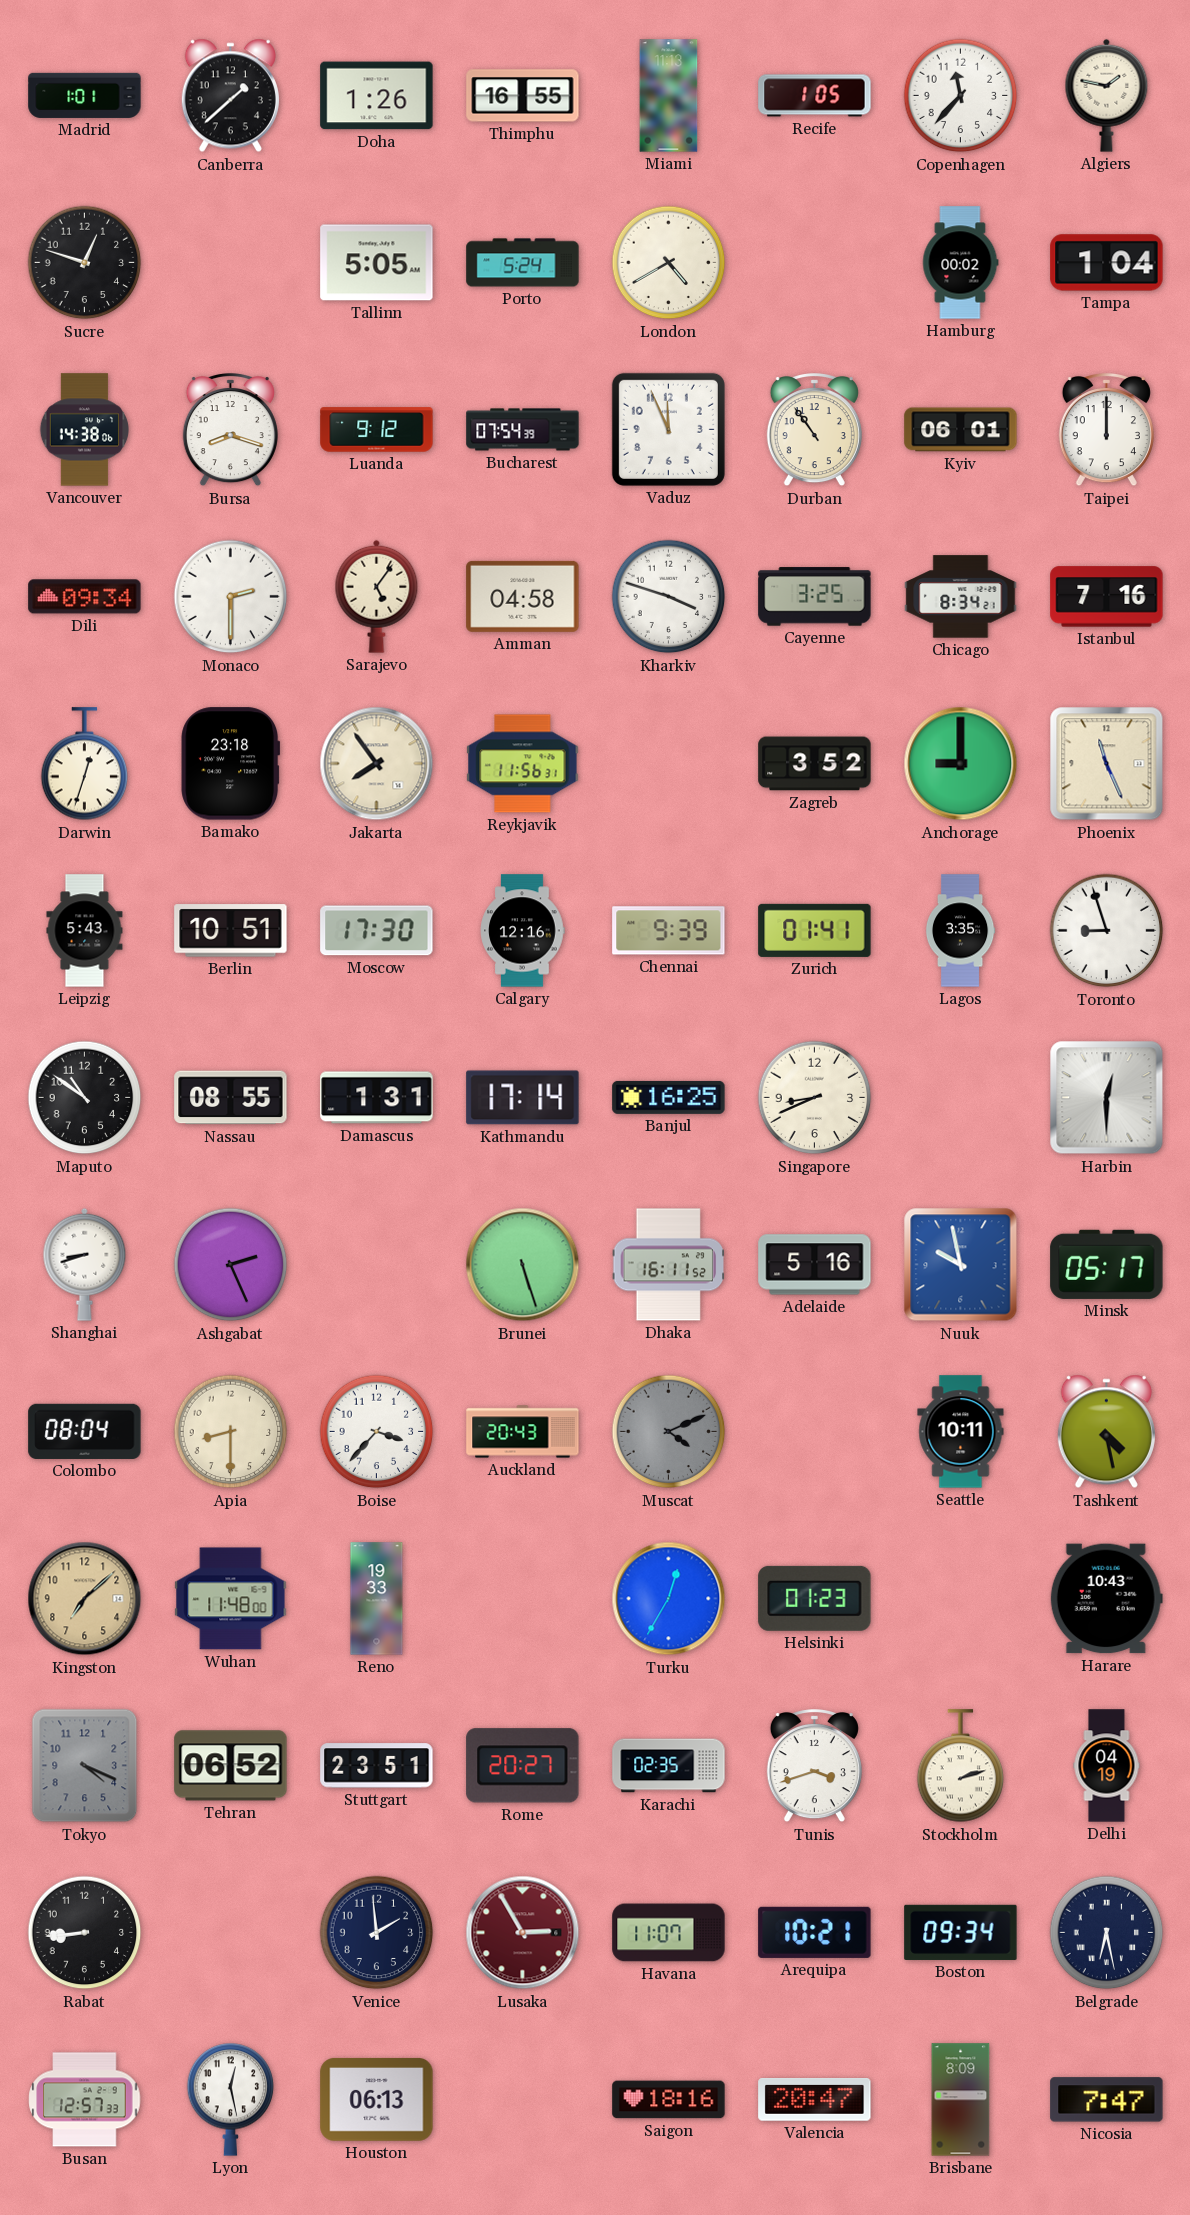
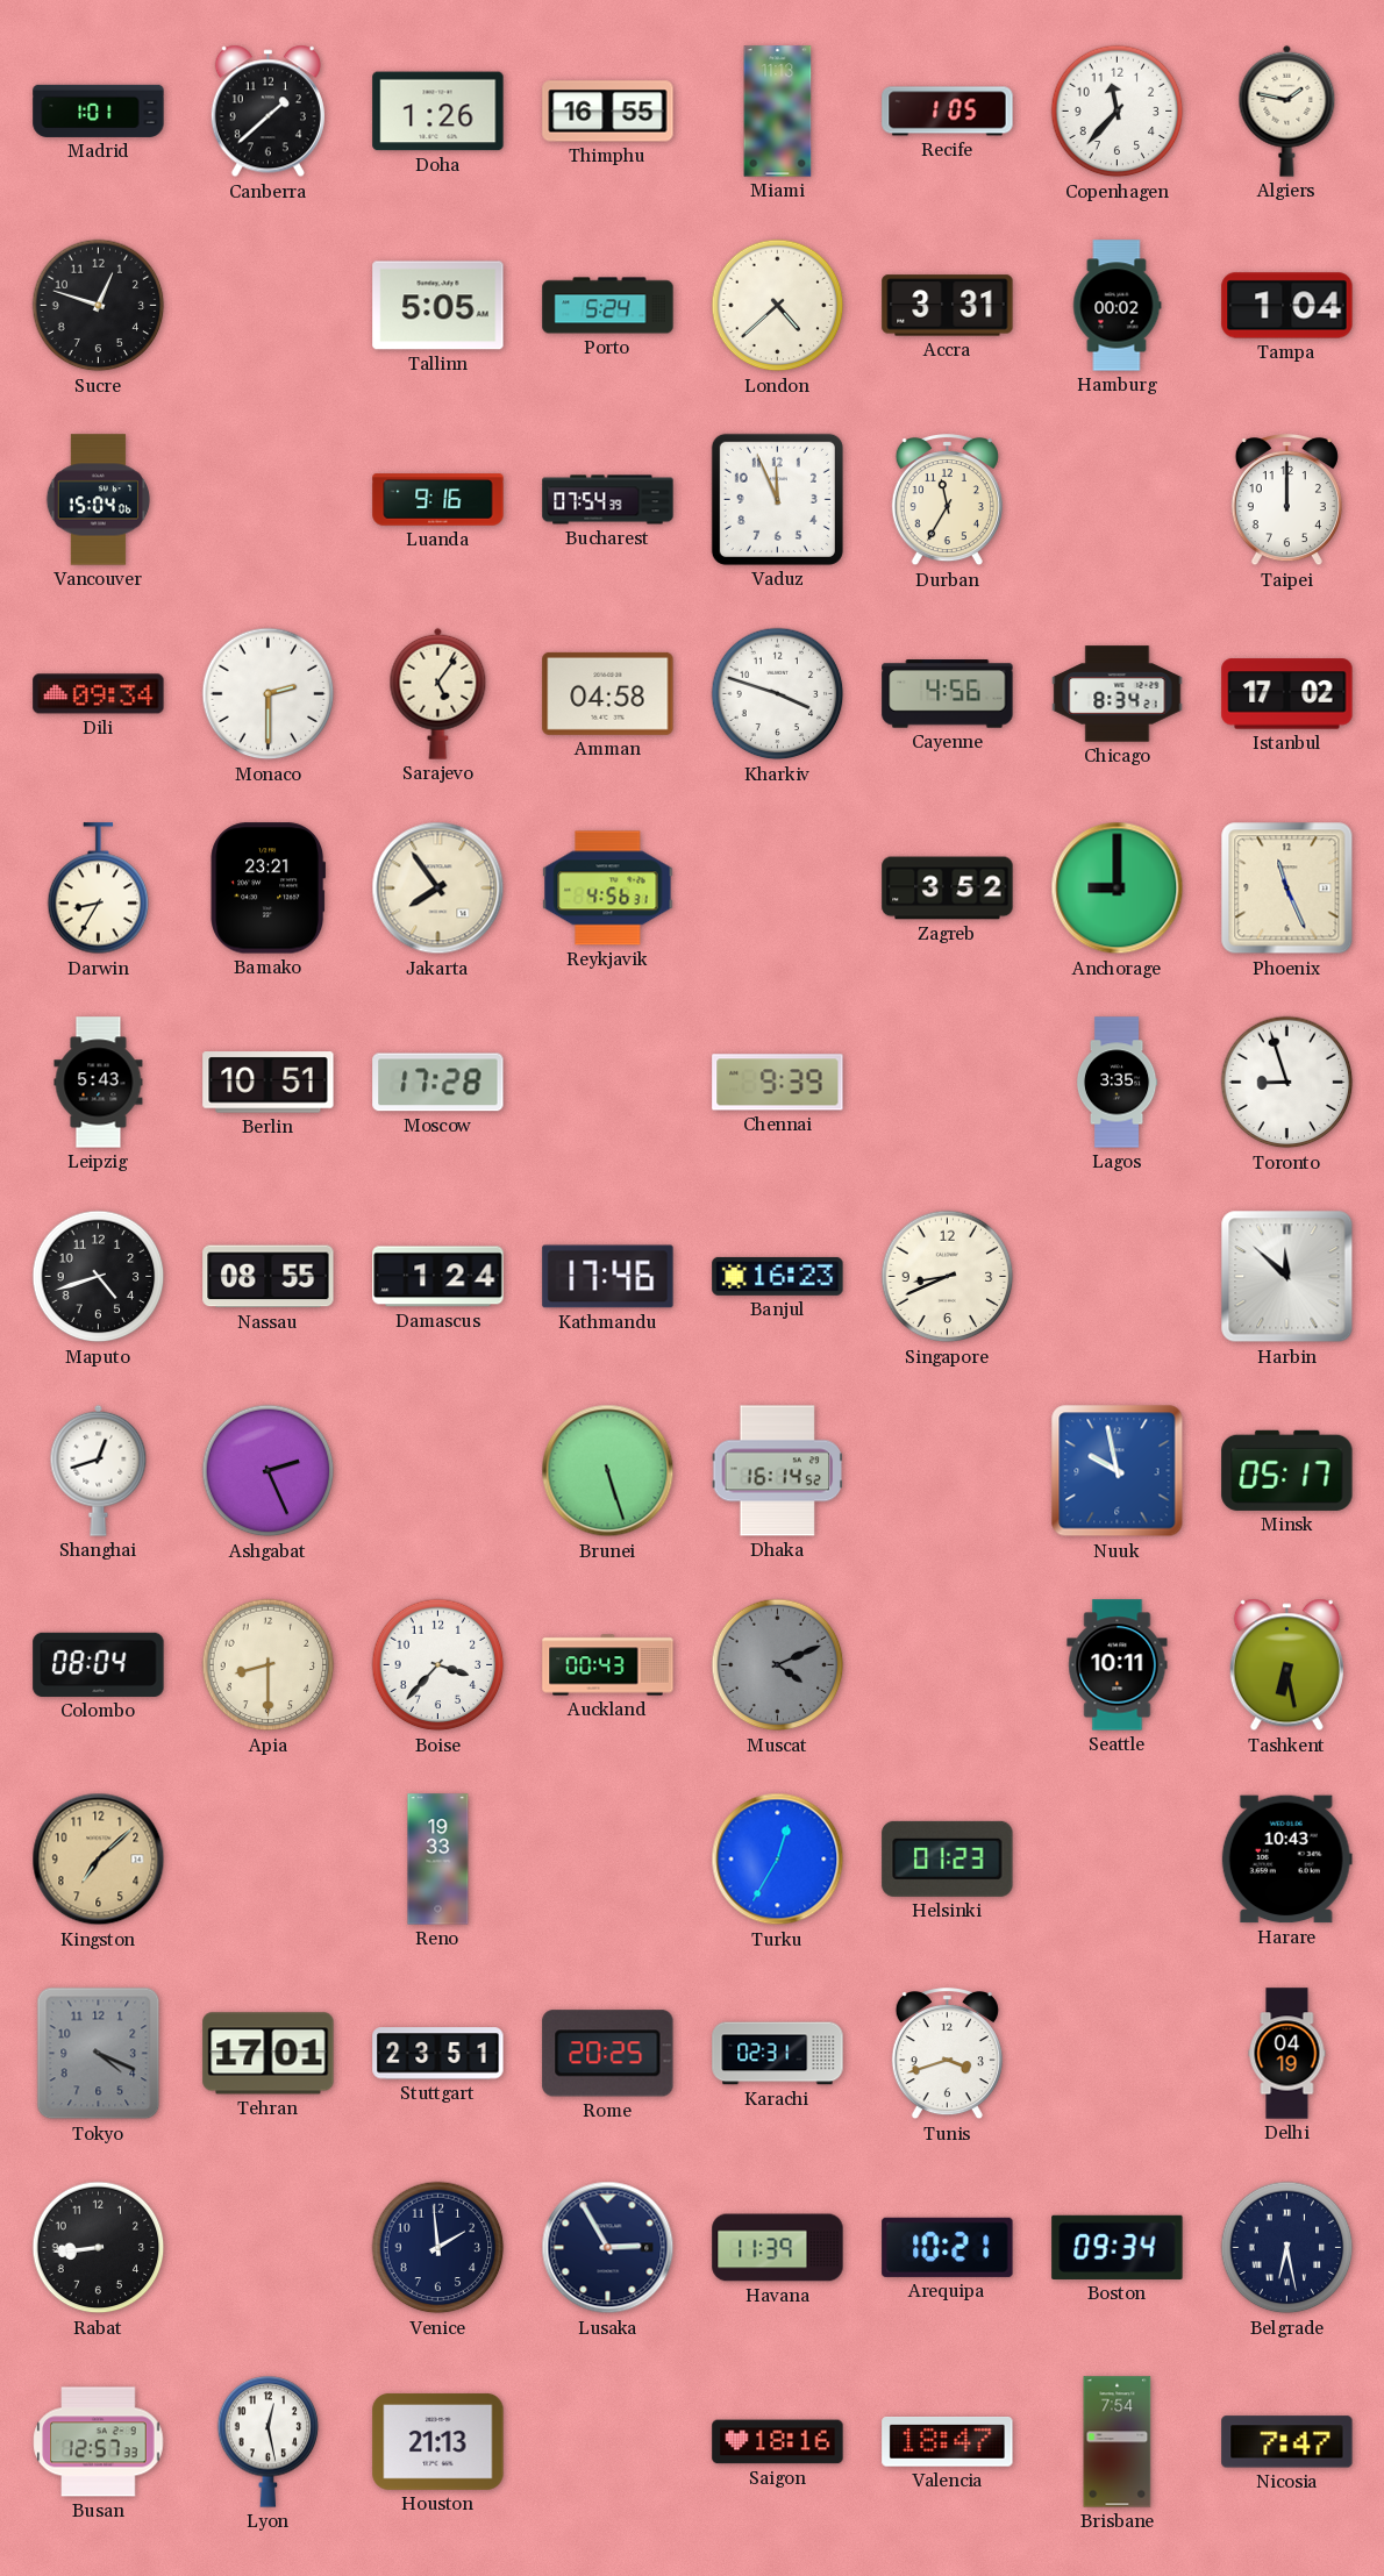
London: 4:40 -> 4:38
Accra: none -> 3:31
Vancouver: 14:38 -> 15:04
Bursa: 8:18 -> none
Luanda: 9:12 -> 9:16
Durban: 10:54 -> 11:35
Kyiv: 06:01 -> none
Cayenne: 3:25 -> 4:56
Istanbul: 7:16 -> 17:02
Darwin: 12:33 -> 8:35
Bamako: 23:18 -> 23:21
Reykjavik: 11:56 -> 4:56
Moscow: 17:30 -> 17:28
Calgary: 12:16 -> none
Zurich: 01:41 -> none
Maputo: 10:51 -> 4:42
Damascus: 1:31 -> 1:24
Kathmandu: 17:14 -> 17:46
Banjul: 16:25 -> 16:23
Harbin: 12:30 -> 11:52
Shanghai: 8:42 -> 12:42
Dhaka: 16:11 -> 16:14
Adelaide: 5:16 -> none
Auckland: 20:43 -> 00:43
Tashkent: 4:28 -> 6:28
Wuhan: 11:48 -> none
Tehran: 06:52 -> 17:01
Rome: 20:27 -> 20:25
Karachi: 02:35 -> 02:31
Stockholm: 2:12 -> none
Lusaka dial: burgundy -> navy
Havana: 11:07 -> 11:39
Houston: 06:13 -> 21:13
Valencia: 20:47 -> 18:47
Brisbane: 8:09 -> 7:54
